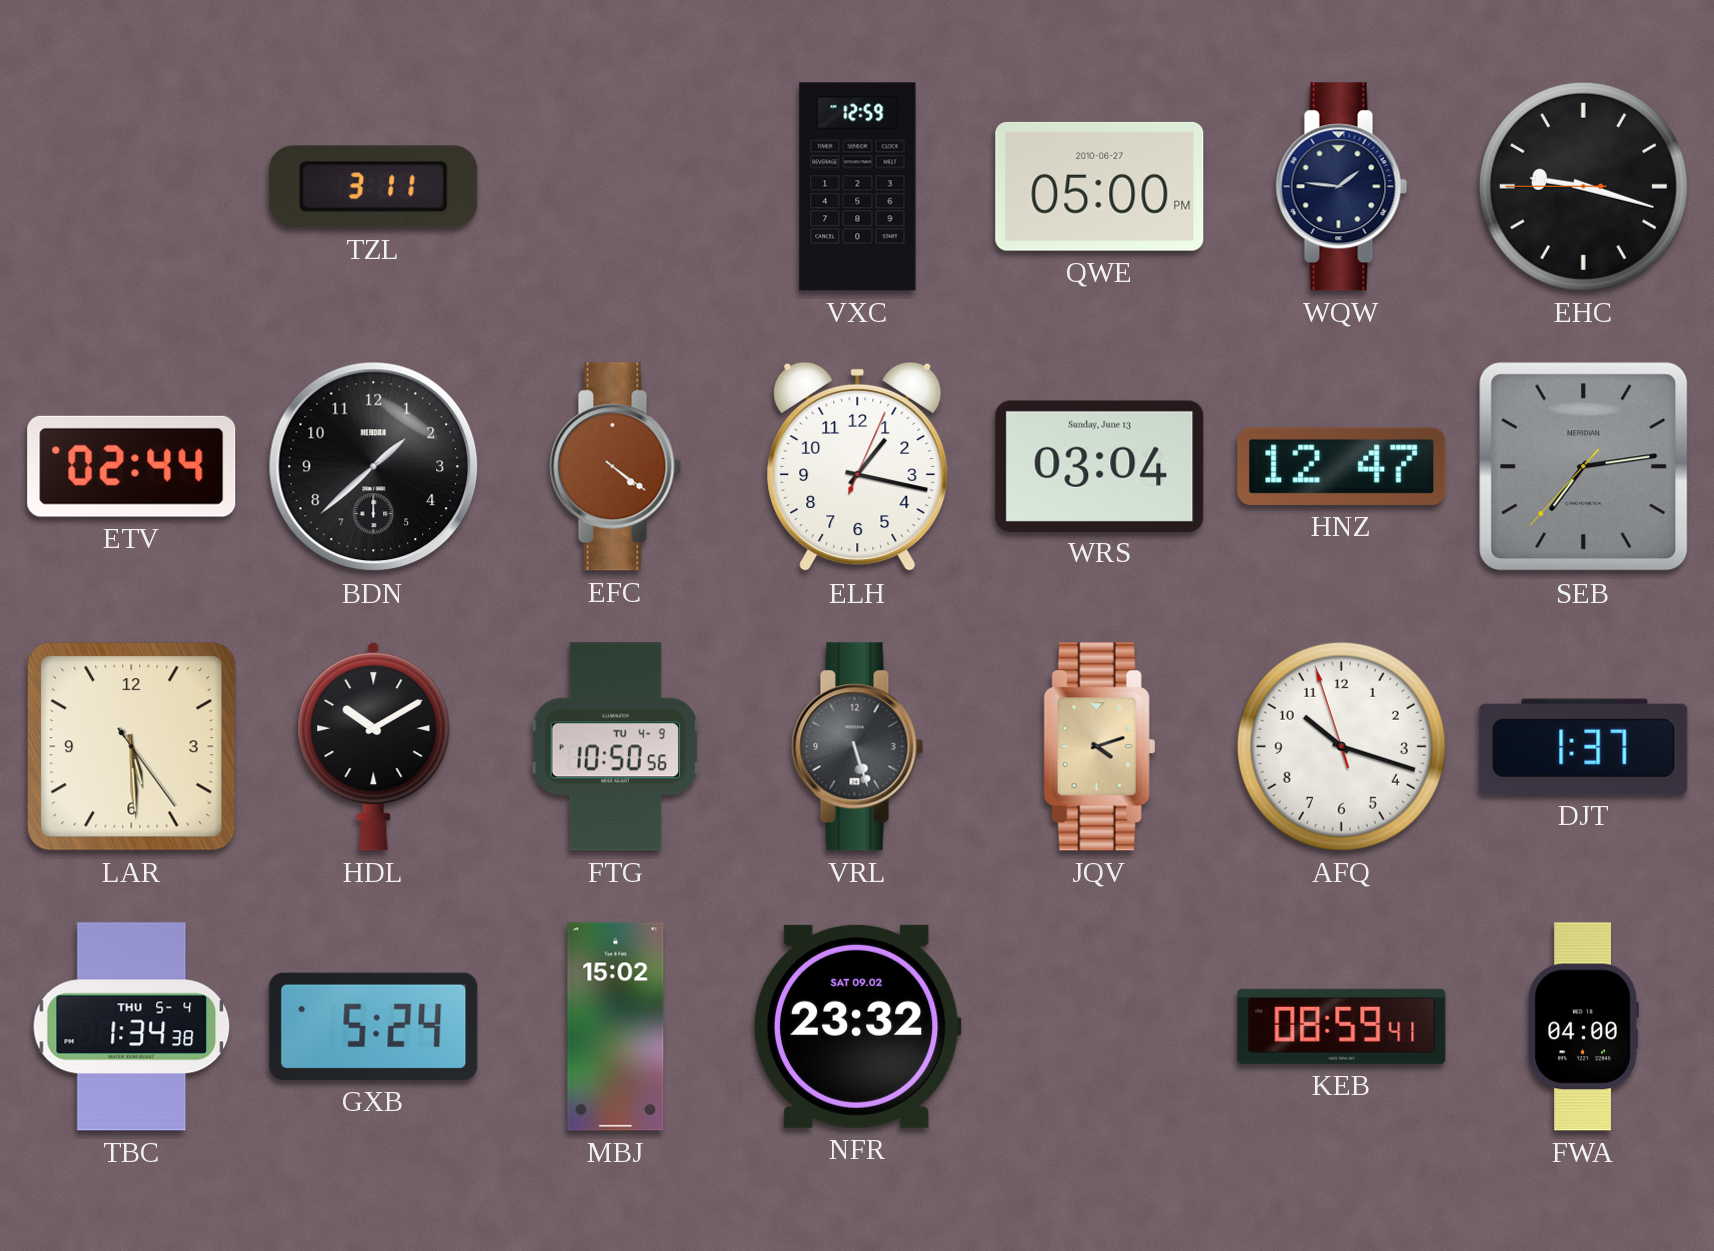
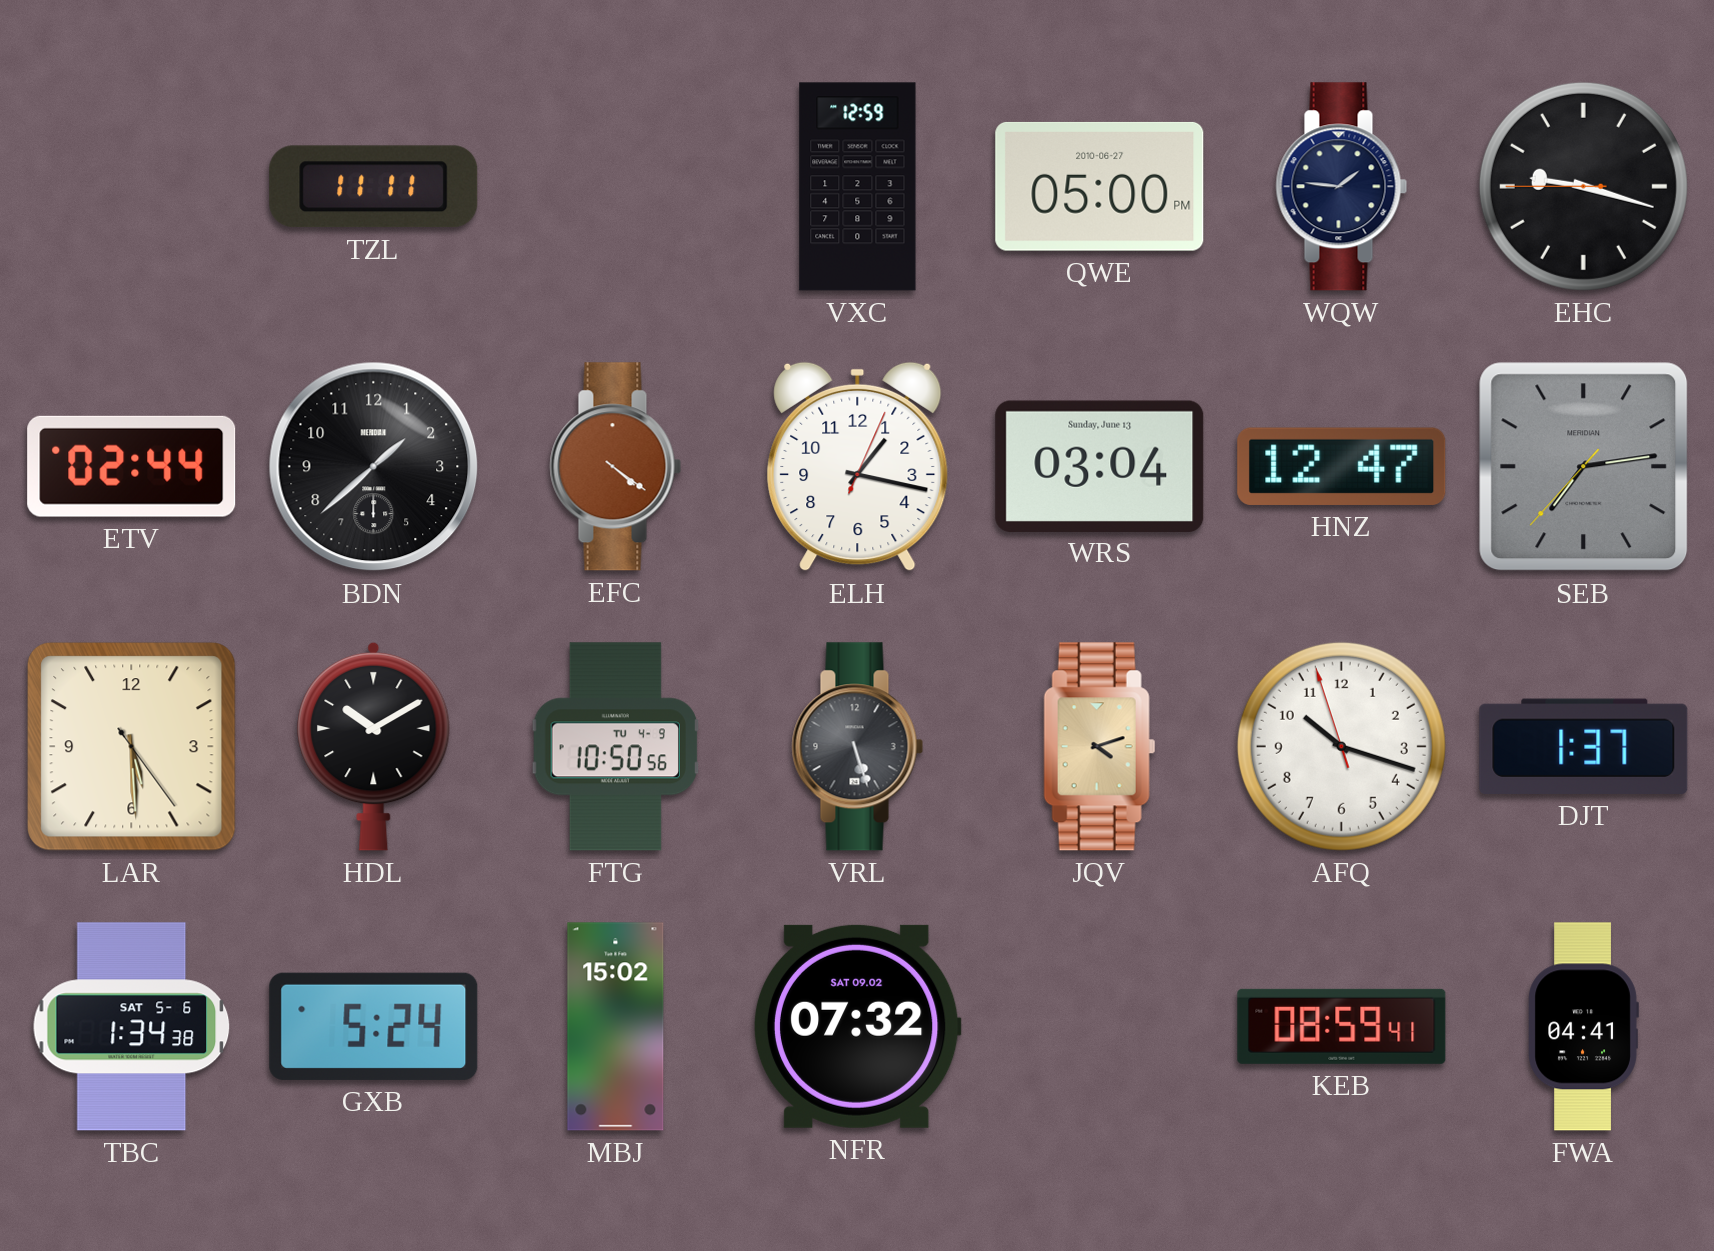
TZL: 3:11 -> 11:11
TBC date: THU 5-4 -> SAT 5-6
NFR: 23:32 -> 07:32
FWA: 04:00 -> 04:41
